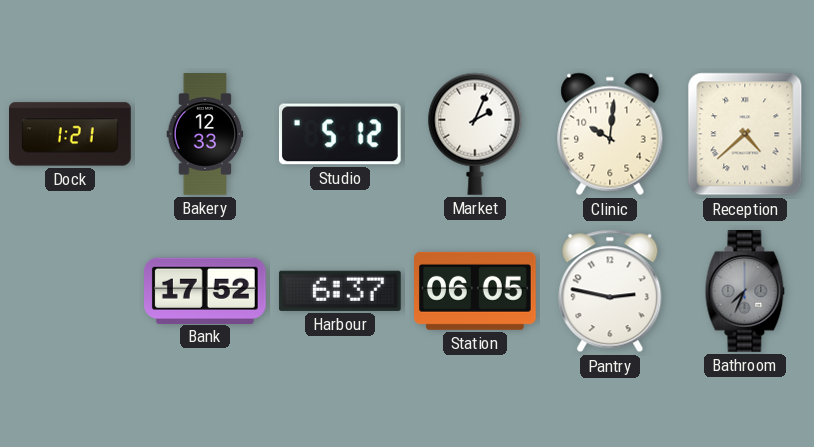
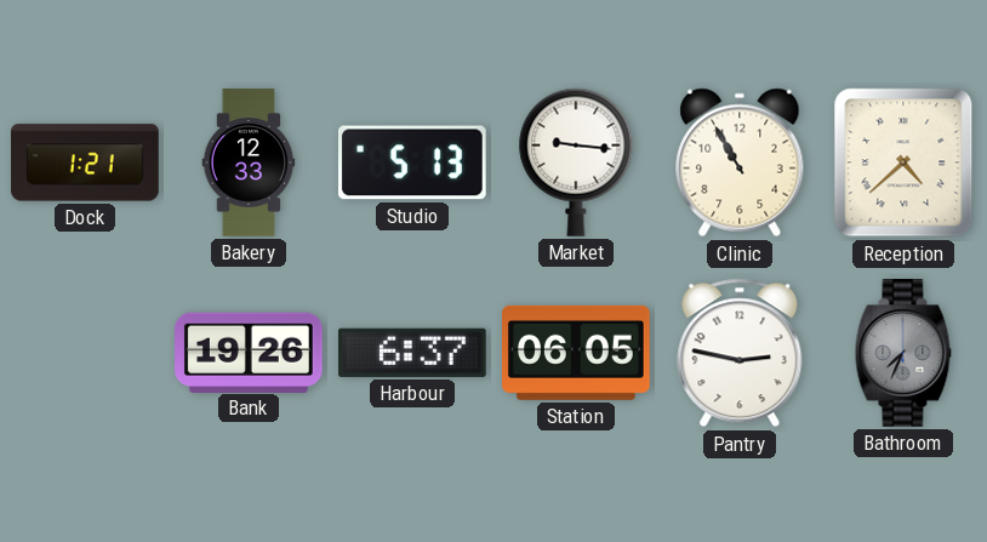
Studio: 5:12 -> 5:13
Market: 2:04 -> 9:16
Clinic: 10:01 -> 10:55
Bank: 17:52 -> 19:26
